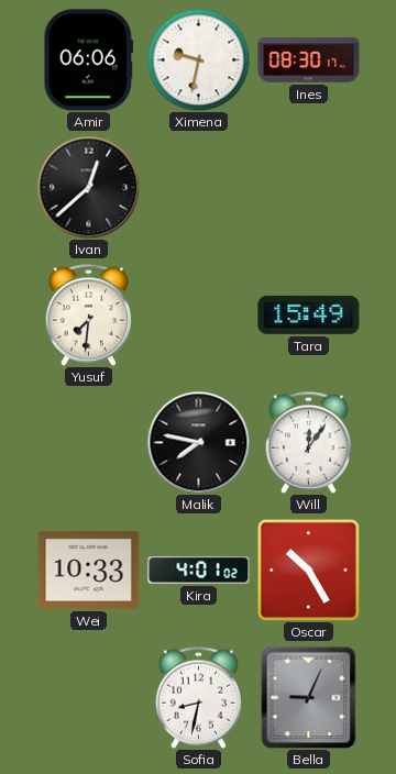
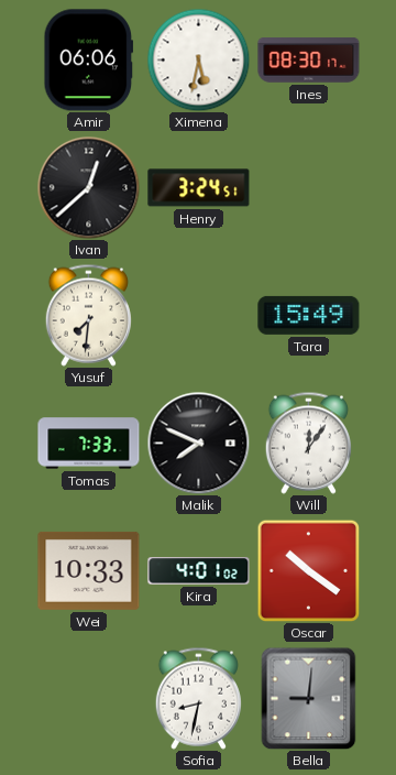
Ximena: 9:32 -> 5:32
Henry: none -> 3:24
Tomas: none -> 7:33
Malik: 7:47 -> 7:49
Oscar: 10:25 -> 10:21
Bella: 9:04 -> 9:01
